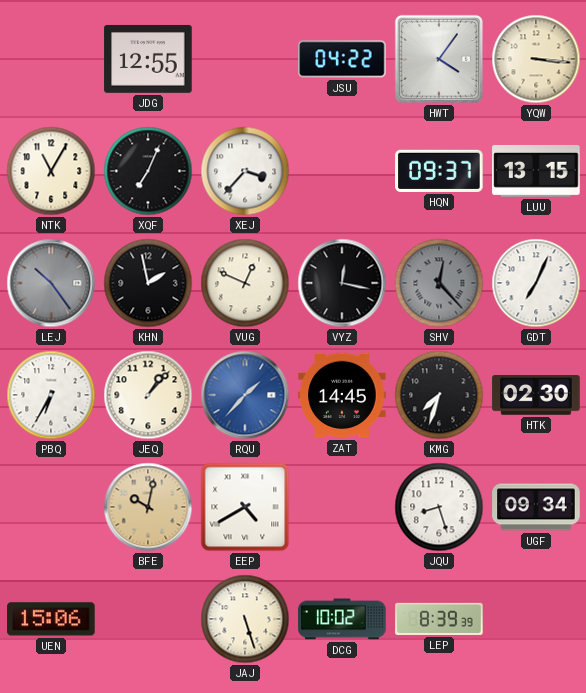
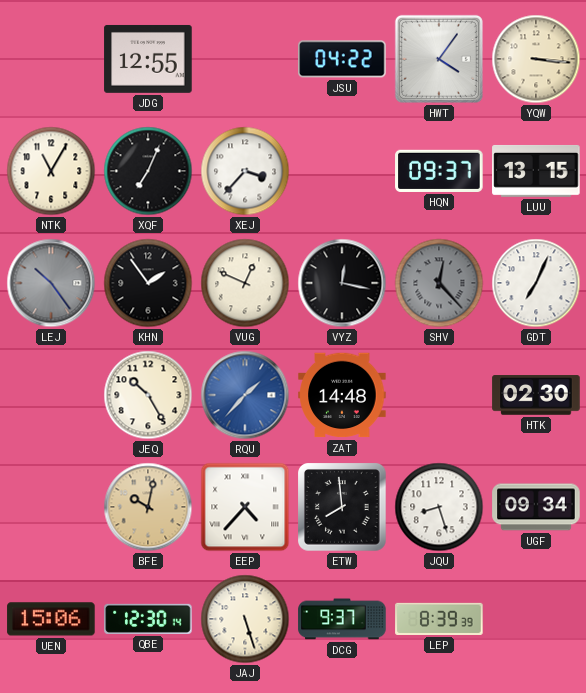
KHN: 1:58 -> 1:54
PBQ: 6:35 -> none
JEQ: 1:07 -> 10:25
ZAT: 14:45 -> 14:48
KMG: 7:33 -> none
EEP: 4:40 -> 4:37
ETW: none -> 7:59
QBE: none -> 12:30
DCG: 10:02 -> 9:37
